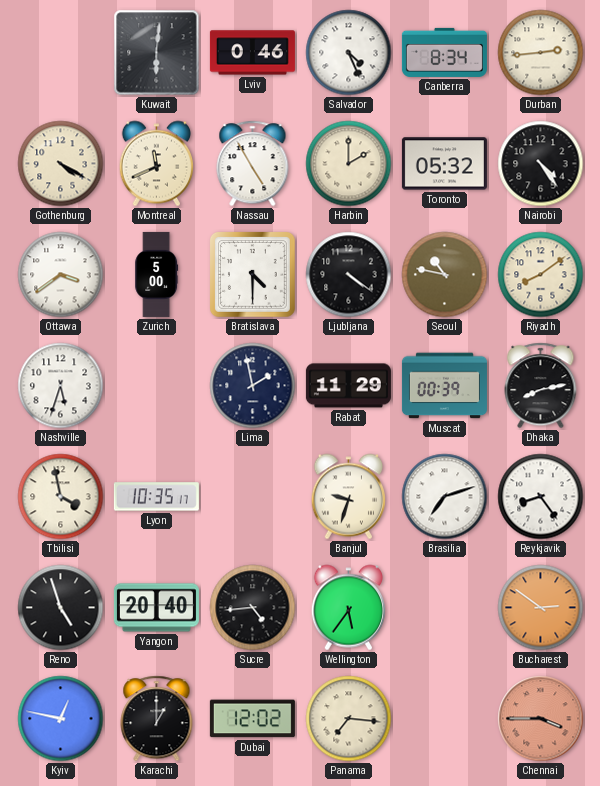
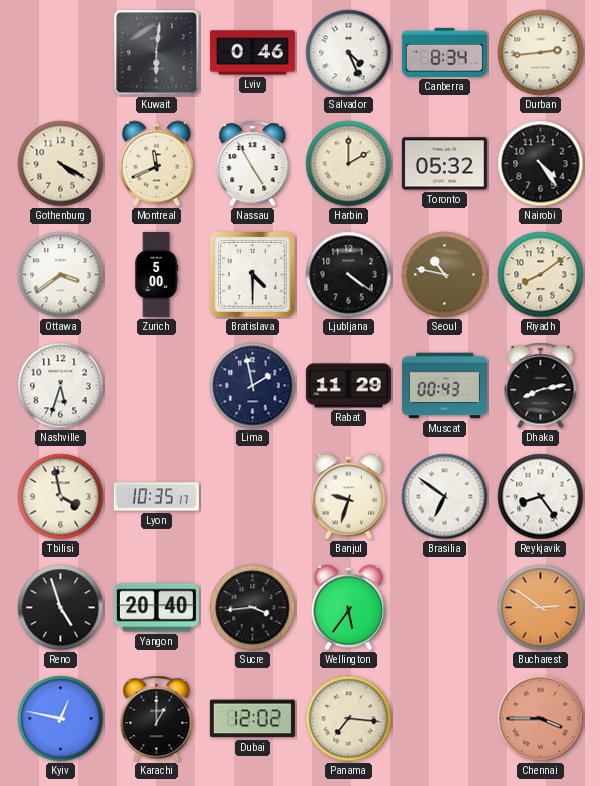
Muscat: 00:39 -> 00:43
Brasilia: 7:12 -> 6:51
Sucre: 4:44 -> 3:44
